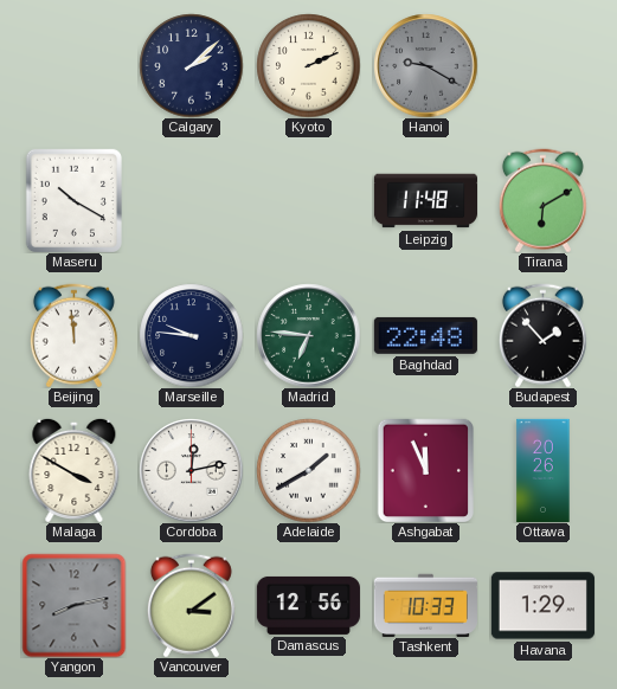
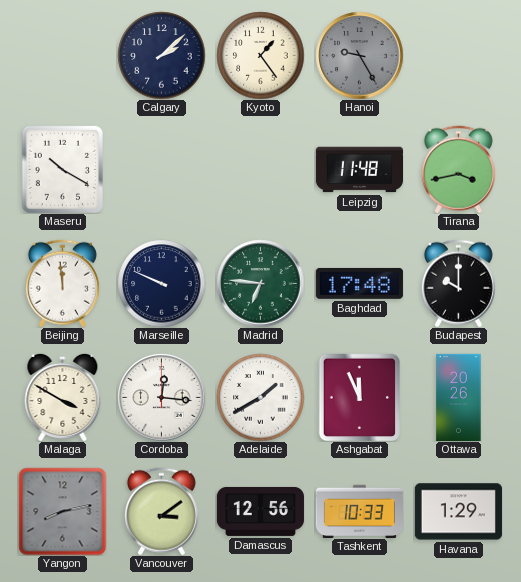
Kyoto: 2:11 -> 1:24
Hanoi: 9:20 -> 9:25
Tirana: 6:10 -> 3:43
Marseille: 9:46 -> 9:49
Baghdad: 22:48 -> 17:48
Budapest: 1:53 -> 10:00
Cordoba: 12:13 -> 12:16
